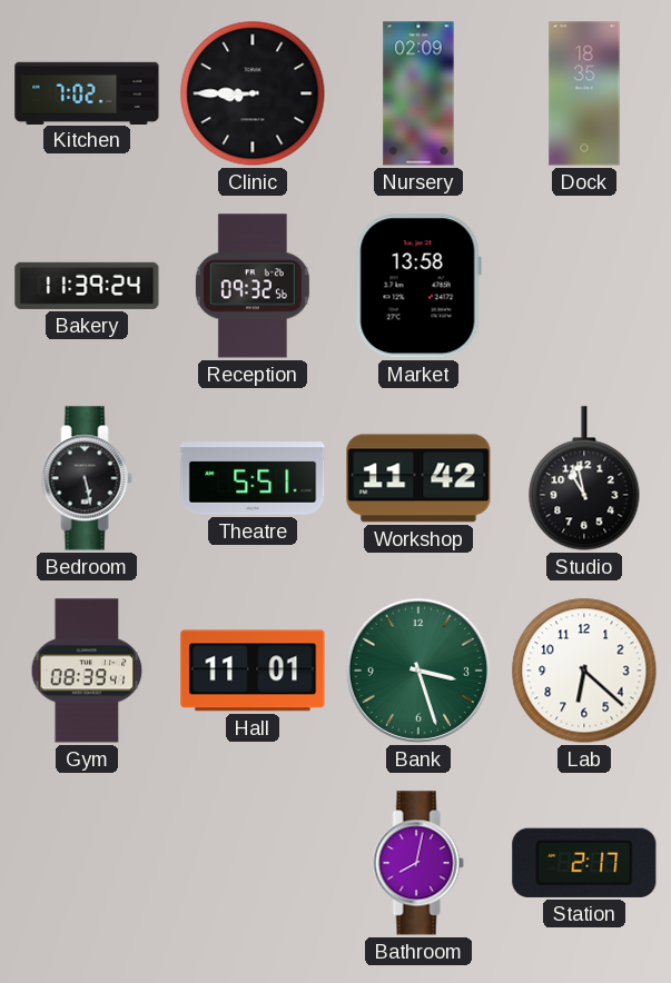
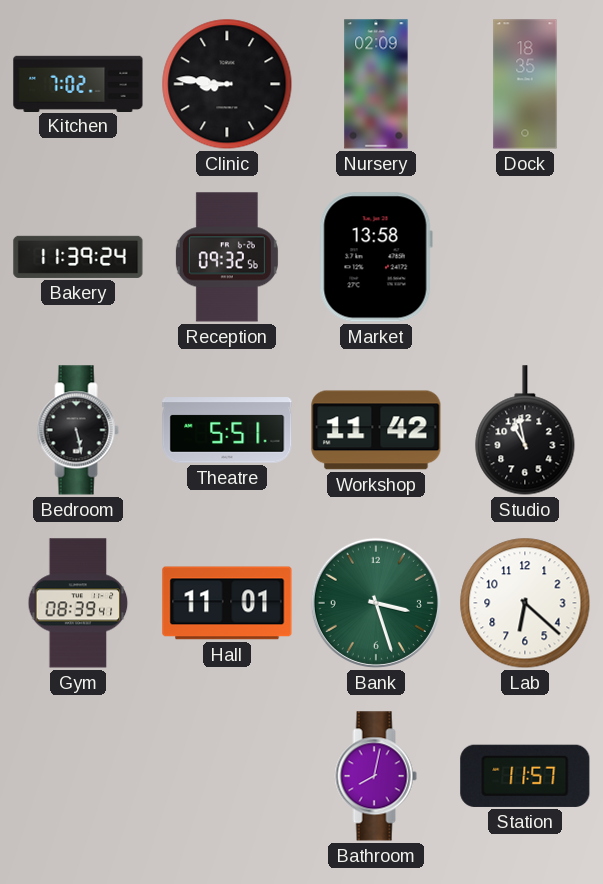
Clinic: 8:45 -> 8:46
Station: 2:17 -> 11:57
